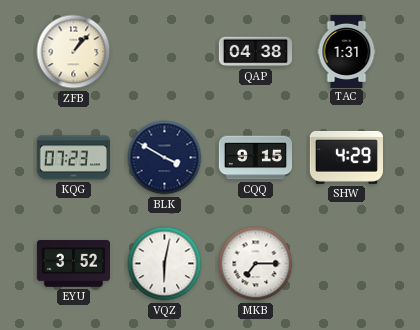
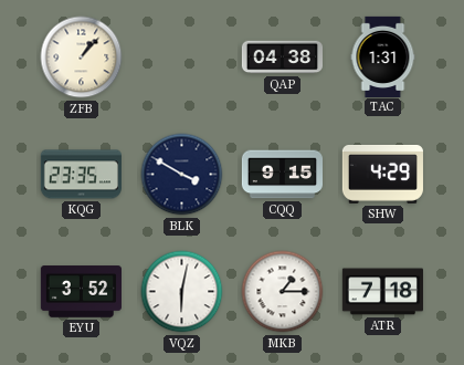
KQG: 07:23 -> 23:35
MKB: 7:15 -> 1:15
ATR: none -> 7:18
